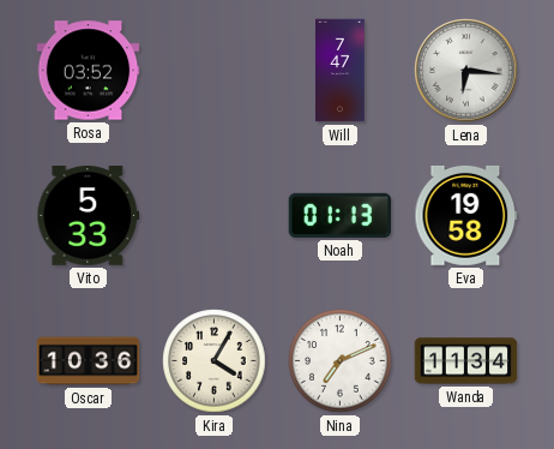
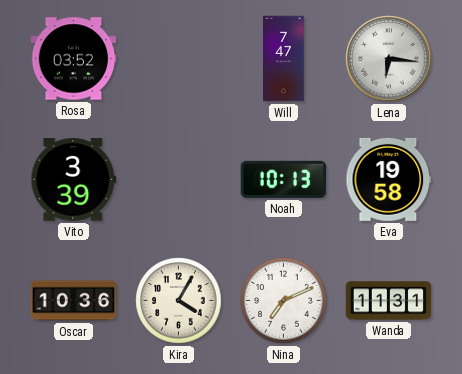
Vito: 5:33 -> 3:39
Noah: 01:13 -> 10:13
Wanda: 11:34 -> 11:31
